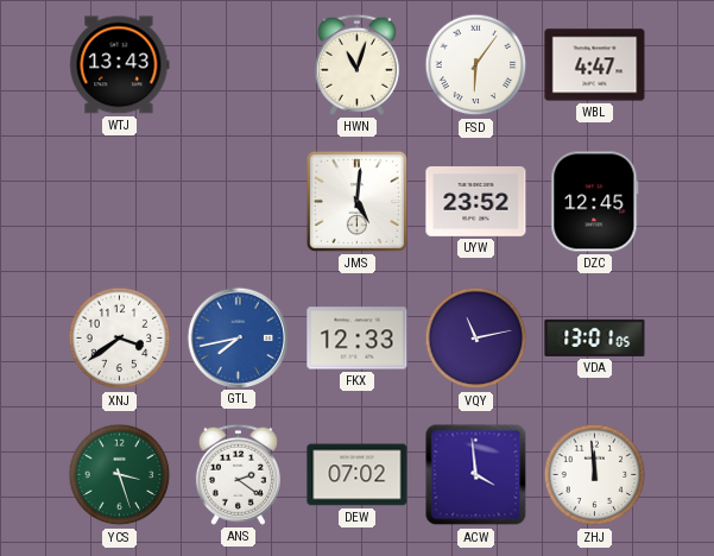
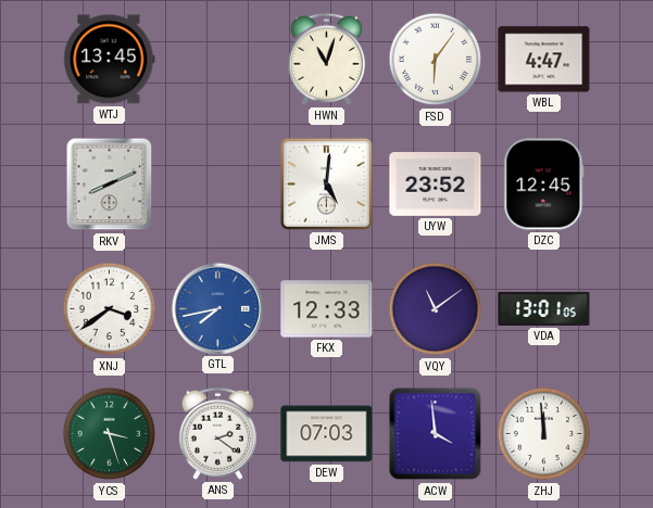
WTJ: 13:43 -> 13:45
RKV: none -> 8:11
VQY: 11:13 -> 11:09
DEW: 07:02 -> 07:03
